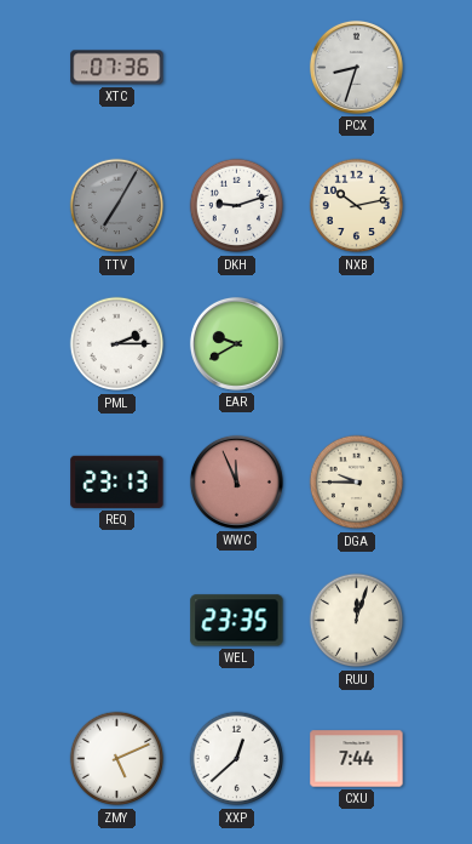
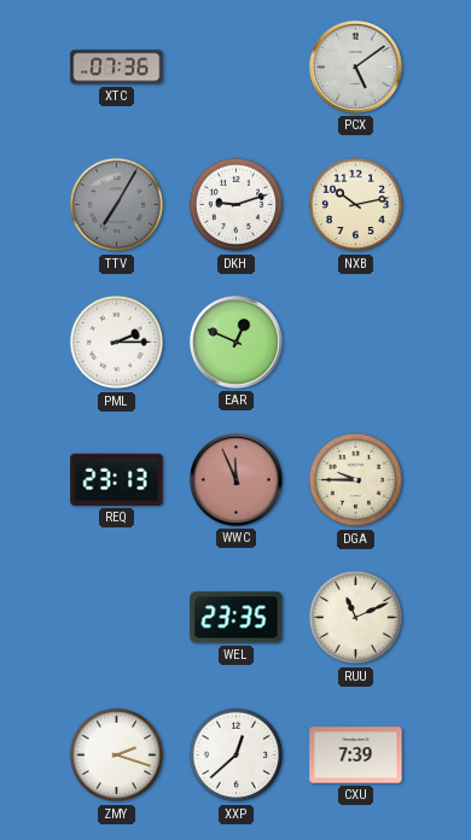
PCX: 8:33 -> 5:09
EAR: 9:40 -> 12:49
RUU: 12:03 -> 11:11
ZMY: 5:11 -> 2:18
CXU: 7:44 -> 7:39
